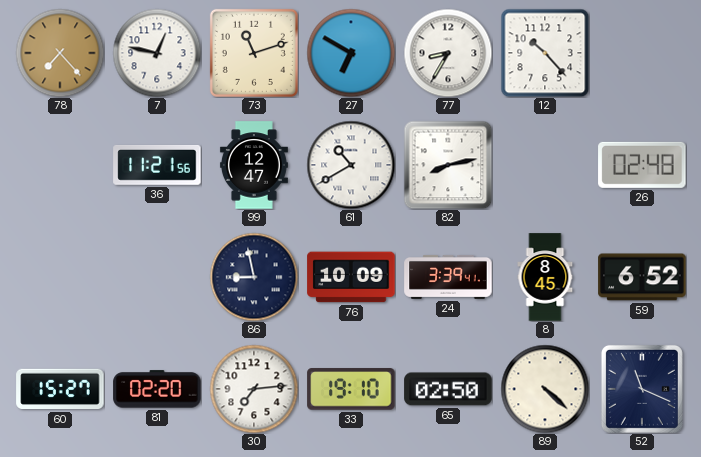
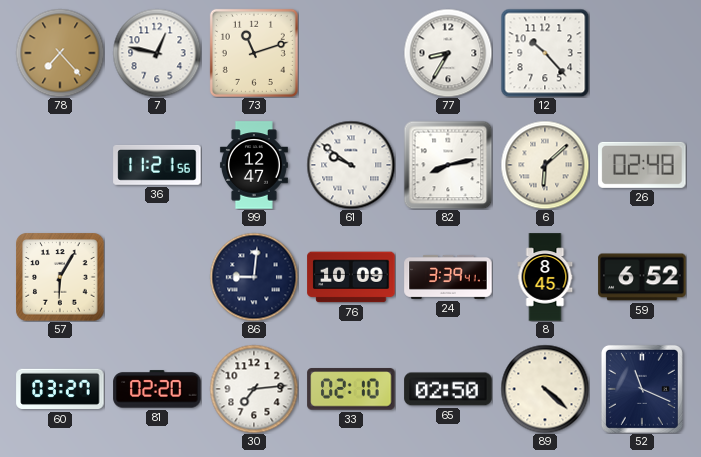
27: 6:50 -> none
61: 10:40 -> 9:51
6: none -> 6:08
57: none -> 6:05
86: 8:58 -> 9:01
60: 15:27 -> 03:27
33: 19:10 -> 02:10
